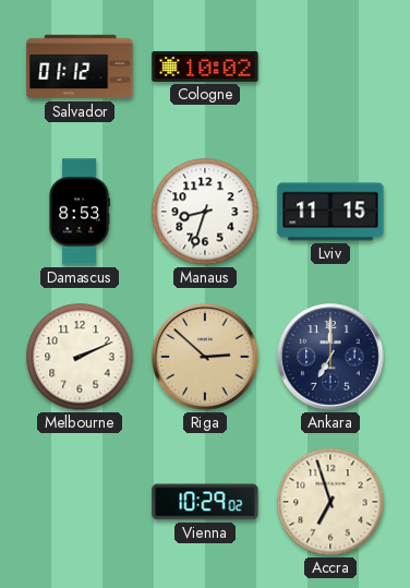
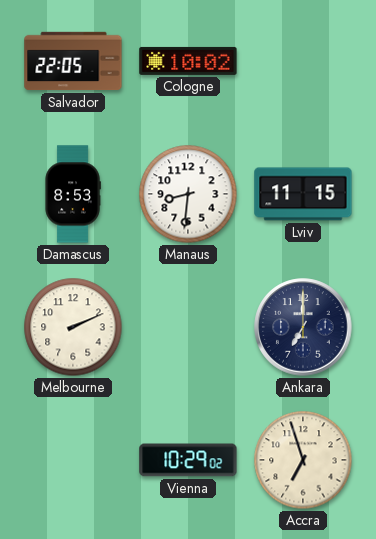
Salvador: 01:12 -> 22:05
Manaus: 8:33 -> 8:31
Riga: 2:52 -> none
